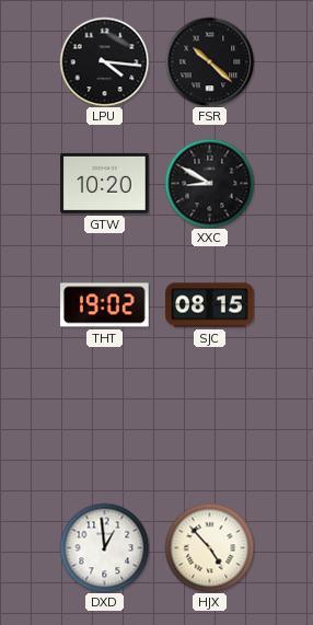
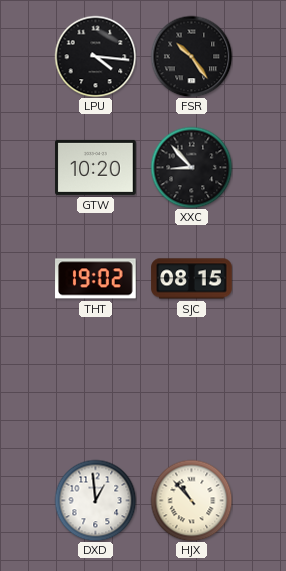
FSR: 10:22 -> 10:24
XXC: 8:50 -> 8:53
HJX: 4:53 -> 10:53
